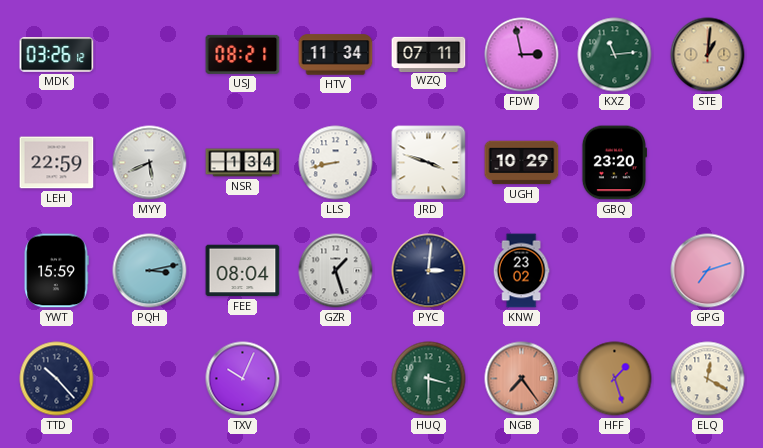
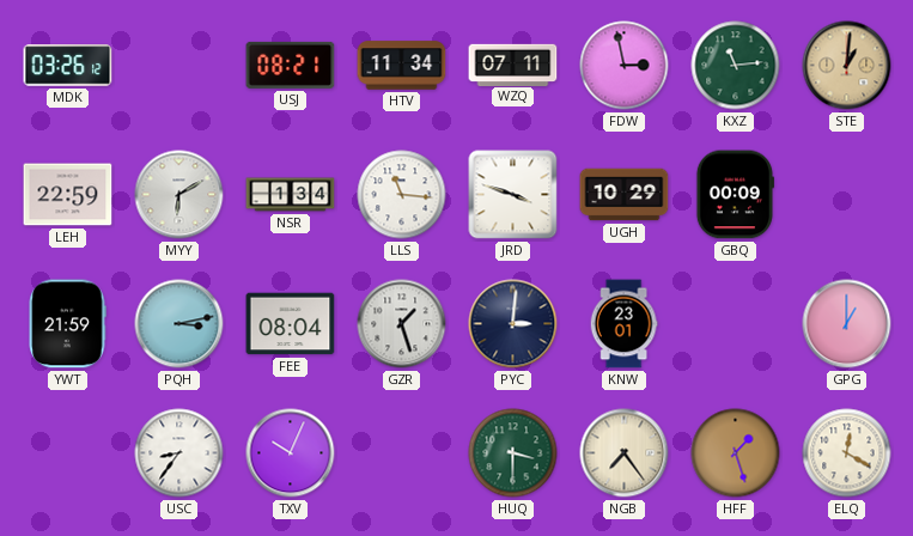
MYY: 5:41 -> 6:10
LLS: 8:43 -> 11:16
GBQ: 23:20 -> 00:09
YWT: 15:59 -> 21:59
KNW: 23:02 -> 23:01
GPG: 7:12 -> 1:00
TTD: 10:23 -> none
USC: none -> 8:36
NGB dial: salmon -> cream
